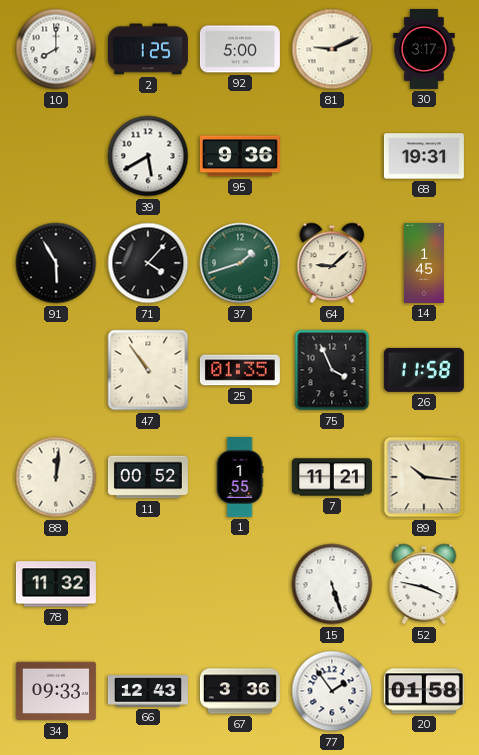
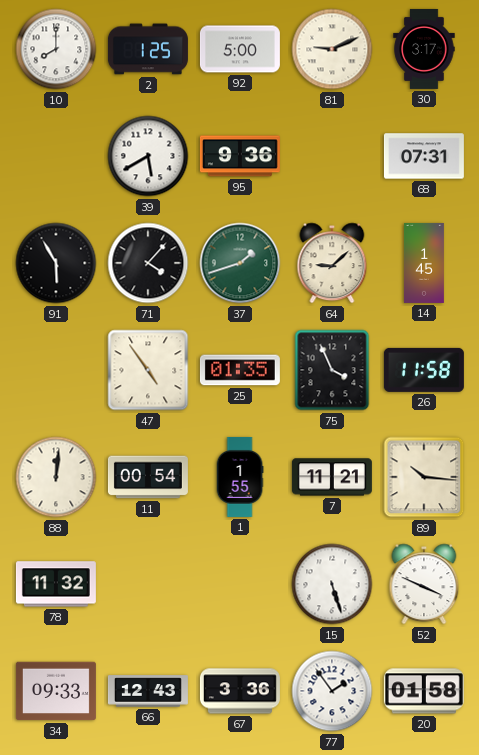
68: 19:31 -> 07:31
47: 10:54 -> 4:54
11: 00:52 -> 00:54
52: 3:47 -> 3:49
